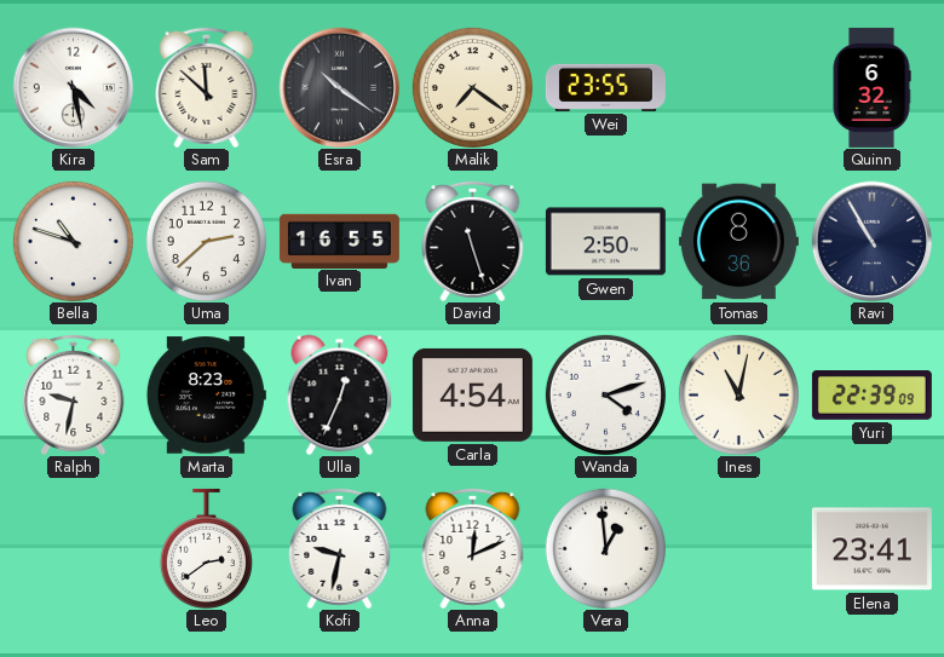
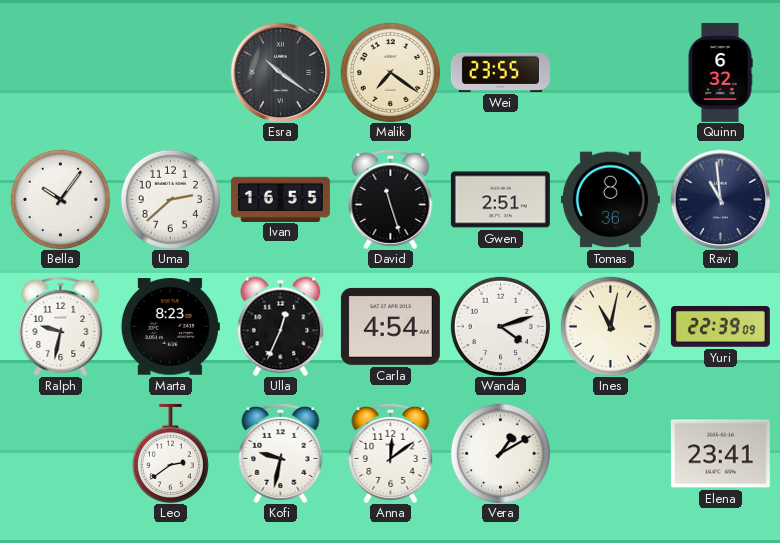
Kira: 4:28 -> none
Sam: 11:52 -> none
Bella: 10:48 -> 10:06
Gwen: 2:50 -> 2:51
Ravi: 10:55 -> 10:59
Anna: 12:11 -> 12:09
Vera: 12:59 -> 1:10
